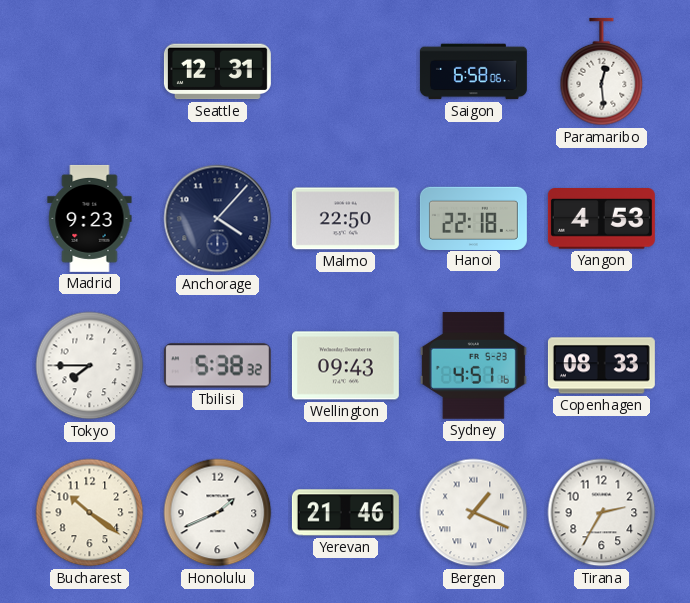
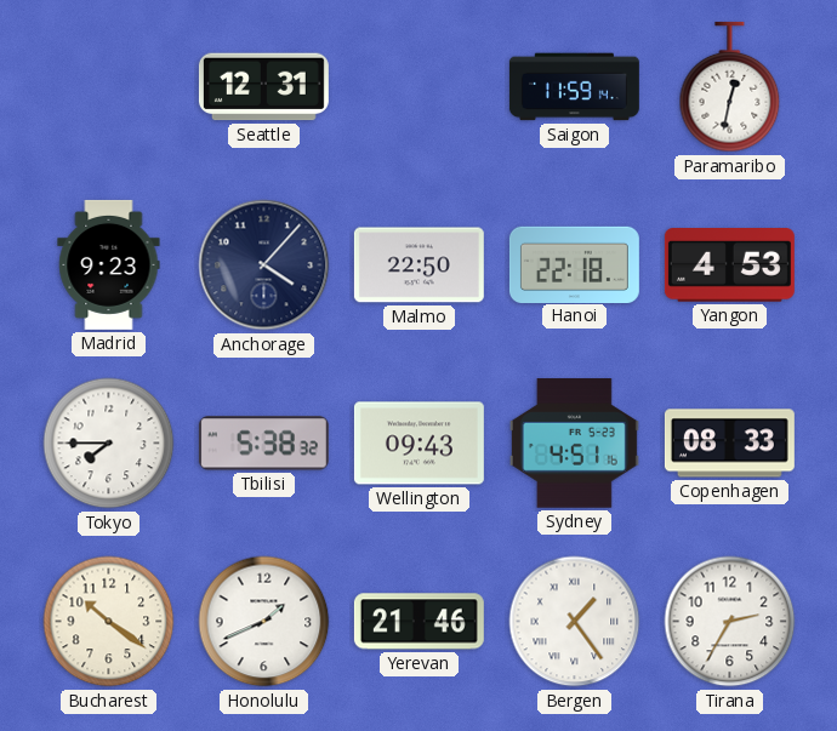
Saigon: 6:58 -> 11:59
Paramaribo: 12:29 -> 12:32
Bergen: 1:19 -> 1:24
